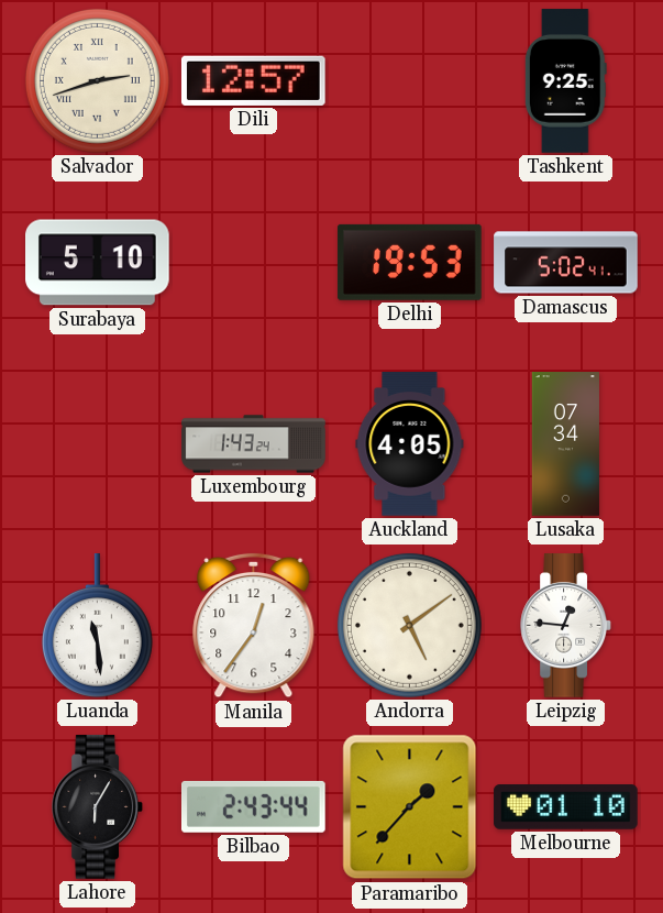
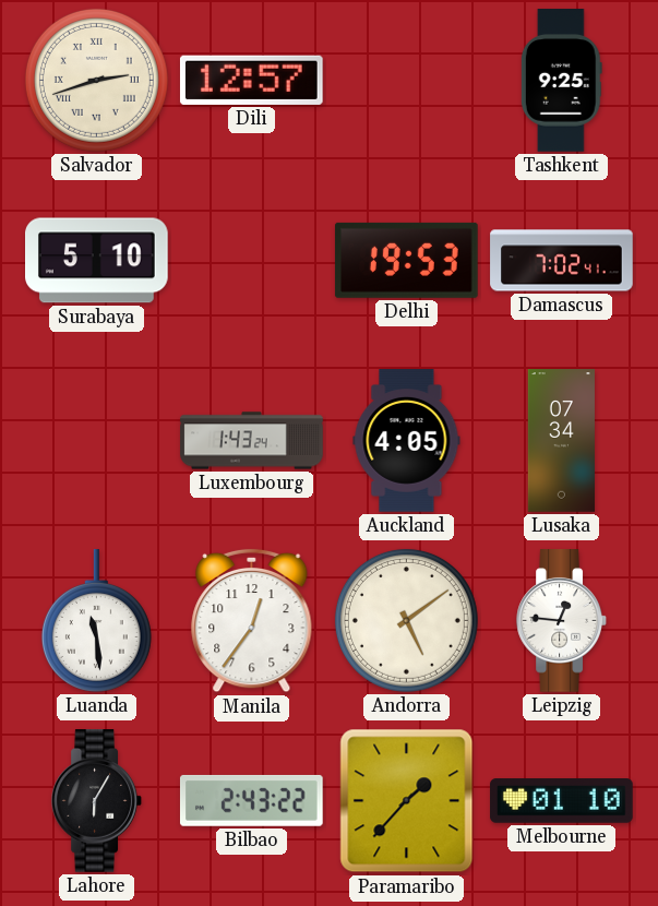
Damascus: 5:02 -> 7:02
Bilbao: 2:43:44 -> 2:43:22
